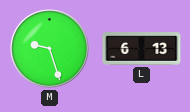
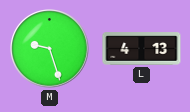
L: 6:13 -> 4:13
